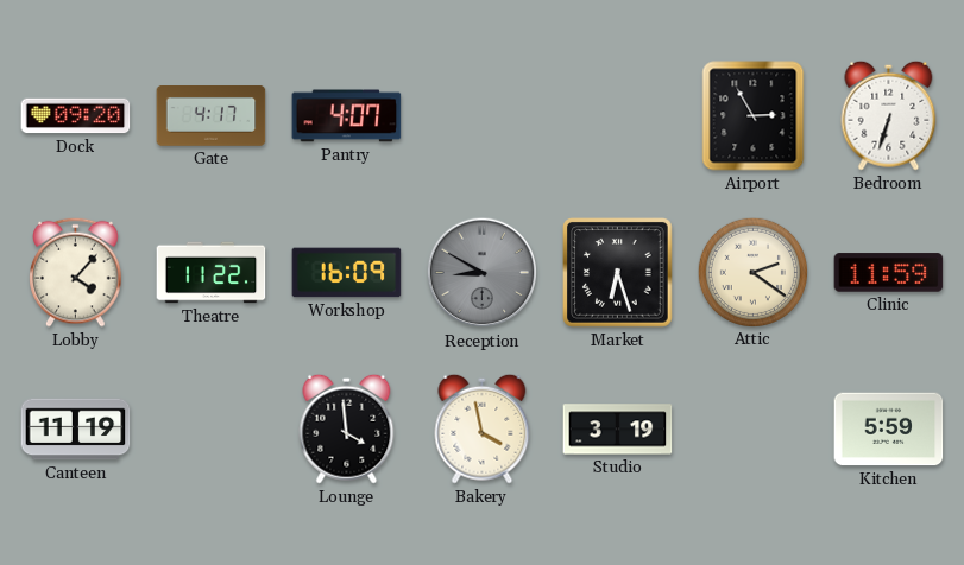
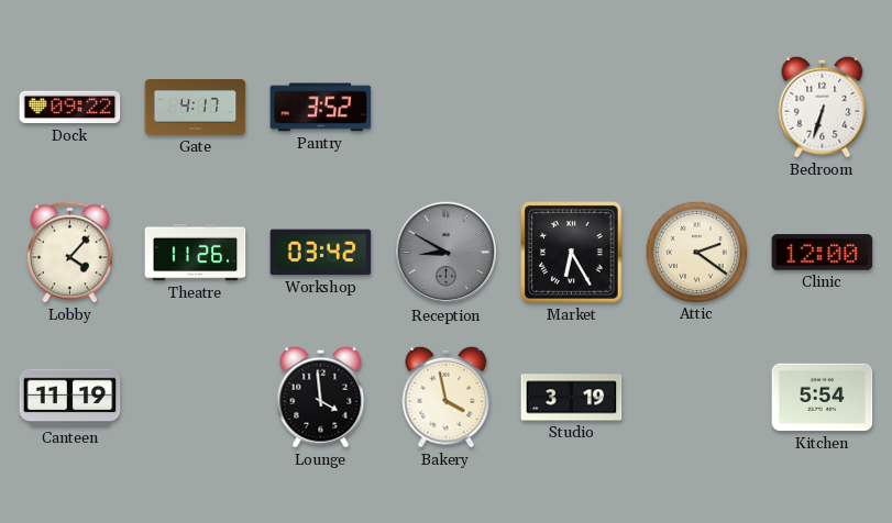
Dock: 09:20 -> 09:22
Pantry: 4:07 -> 3:52
Airport: 2:55 -> none
Theatre: 11:22 -> 11:26
Workshop: 16:09 -> 03:42
Market: 6:27 -> 6:25
Clinic: 11:59 -> 12:00
Kitchen: 5:59 -> 5:54
